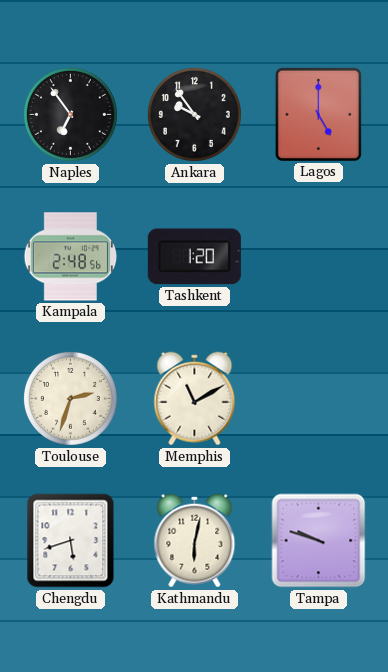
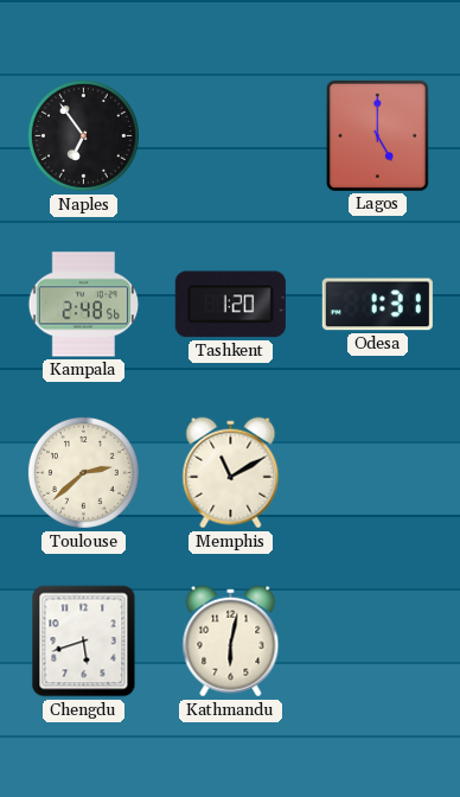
Ankara: 9:54 -> none
Odesa: none -> 1:31
Toulouse: 2:33 -> 2:38
Tampa: 9:48 -> none
